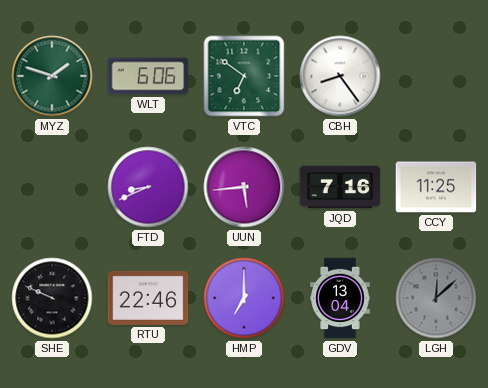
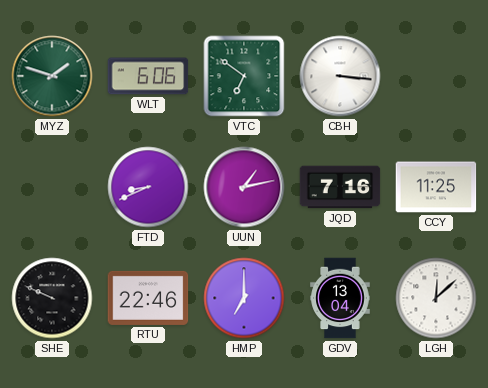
CBH: 8:24 -> 3:16
UUN: 5:44 -> 1:13
LGH dial: grey -> white
